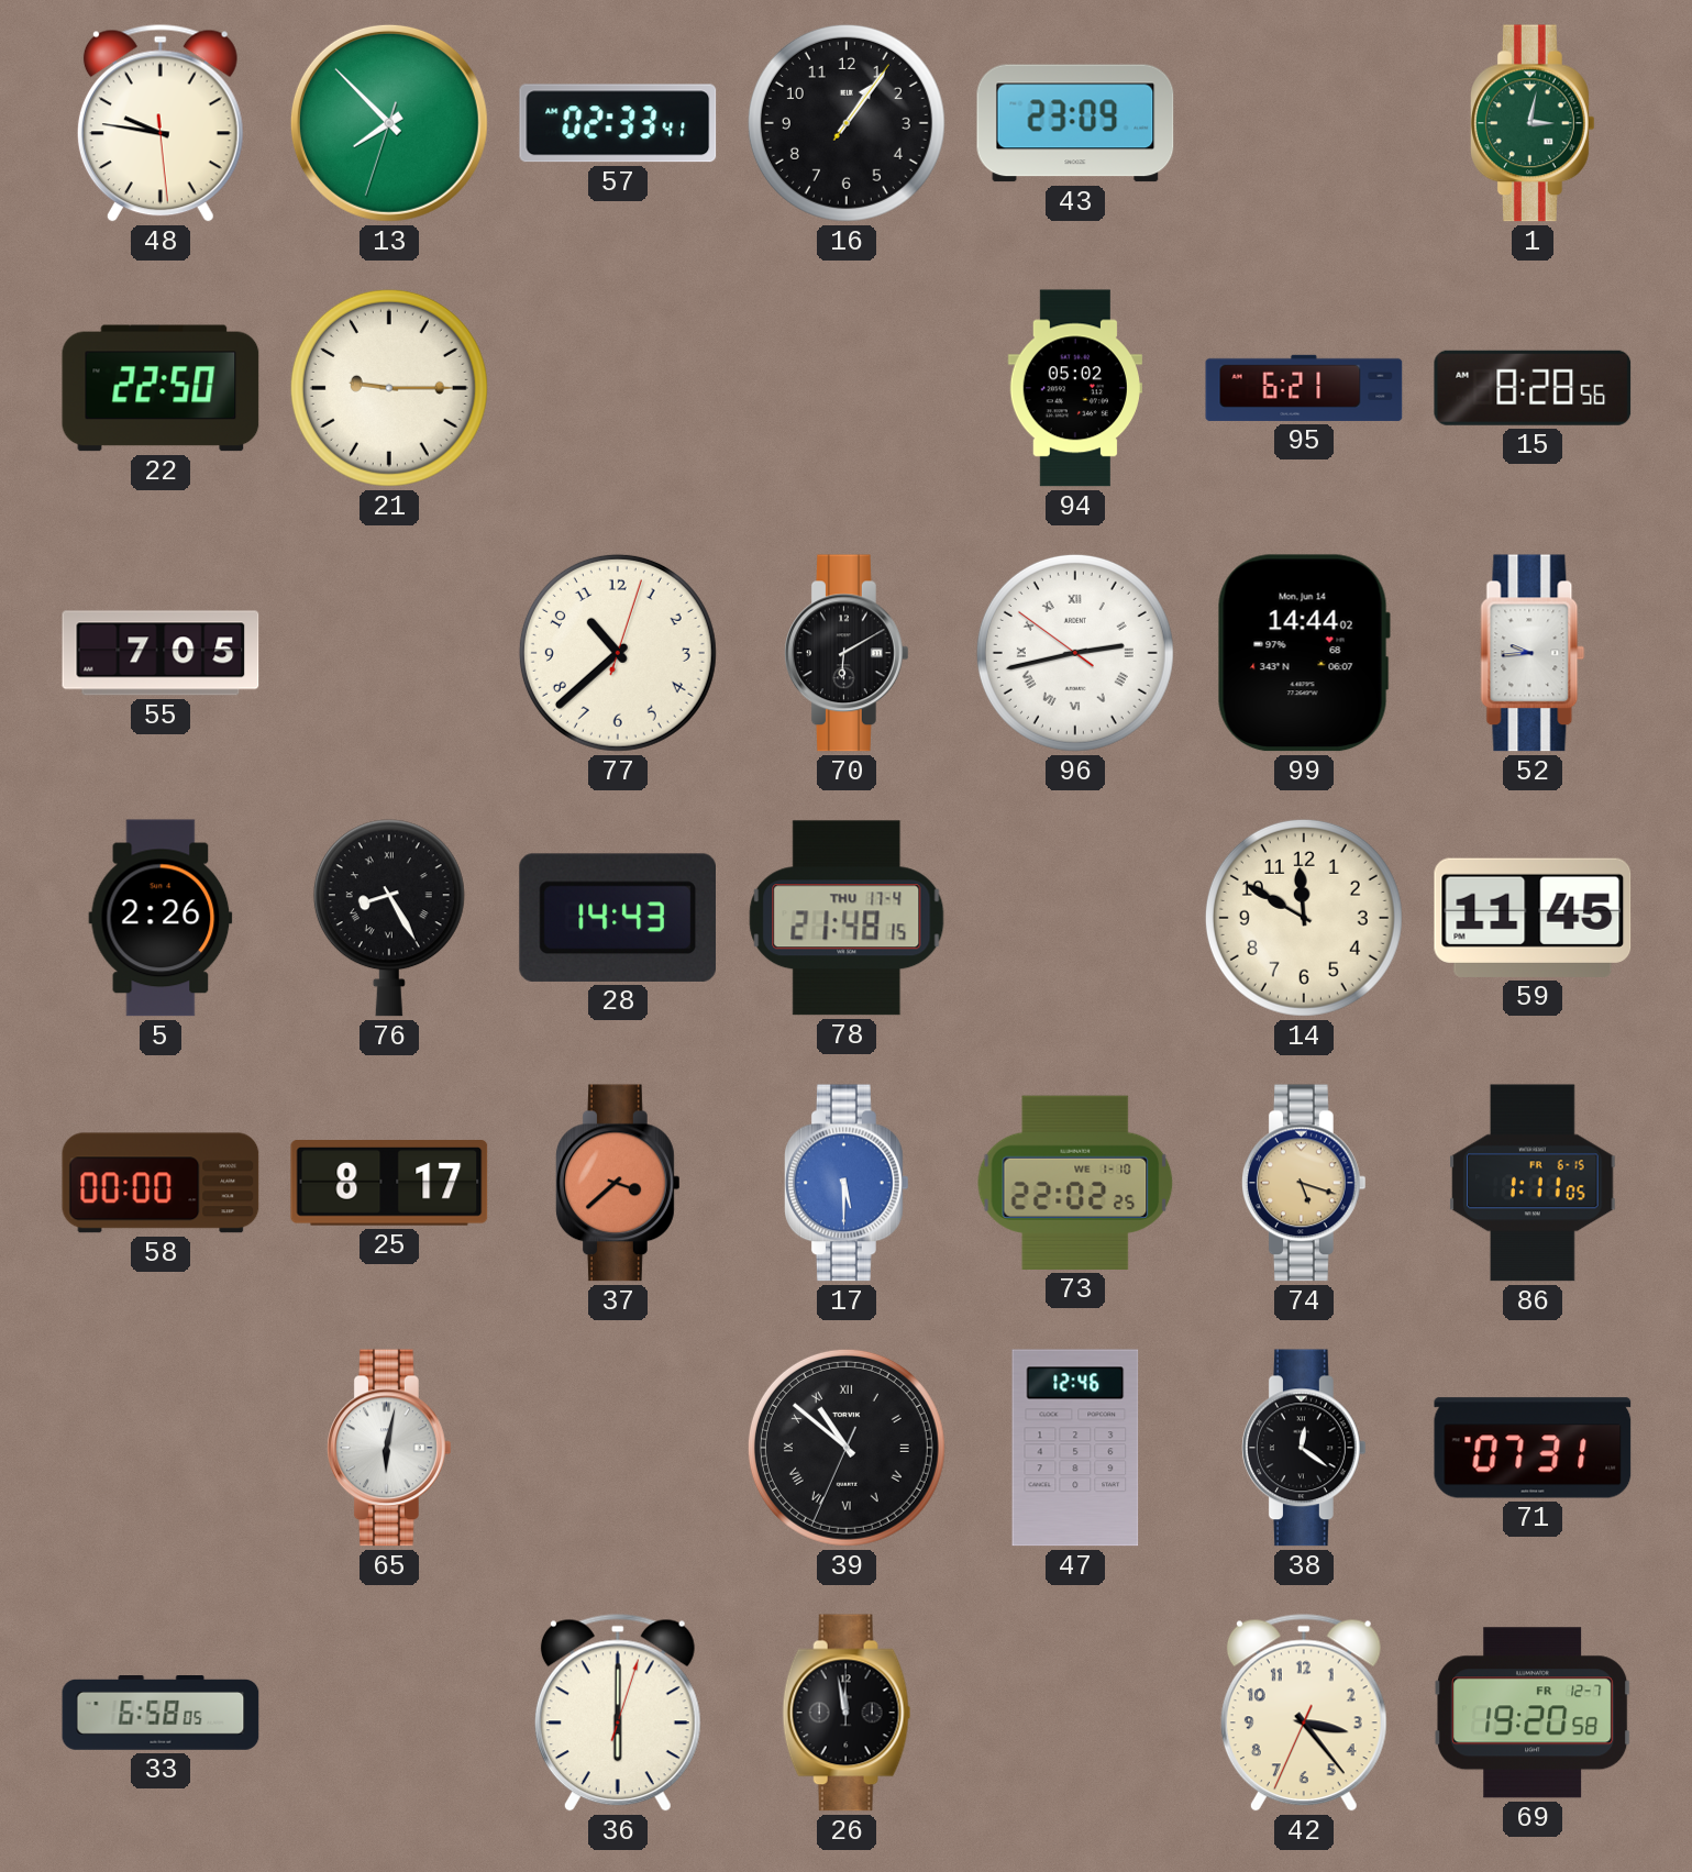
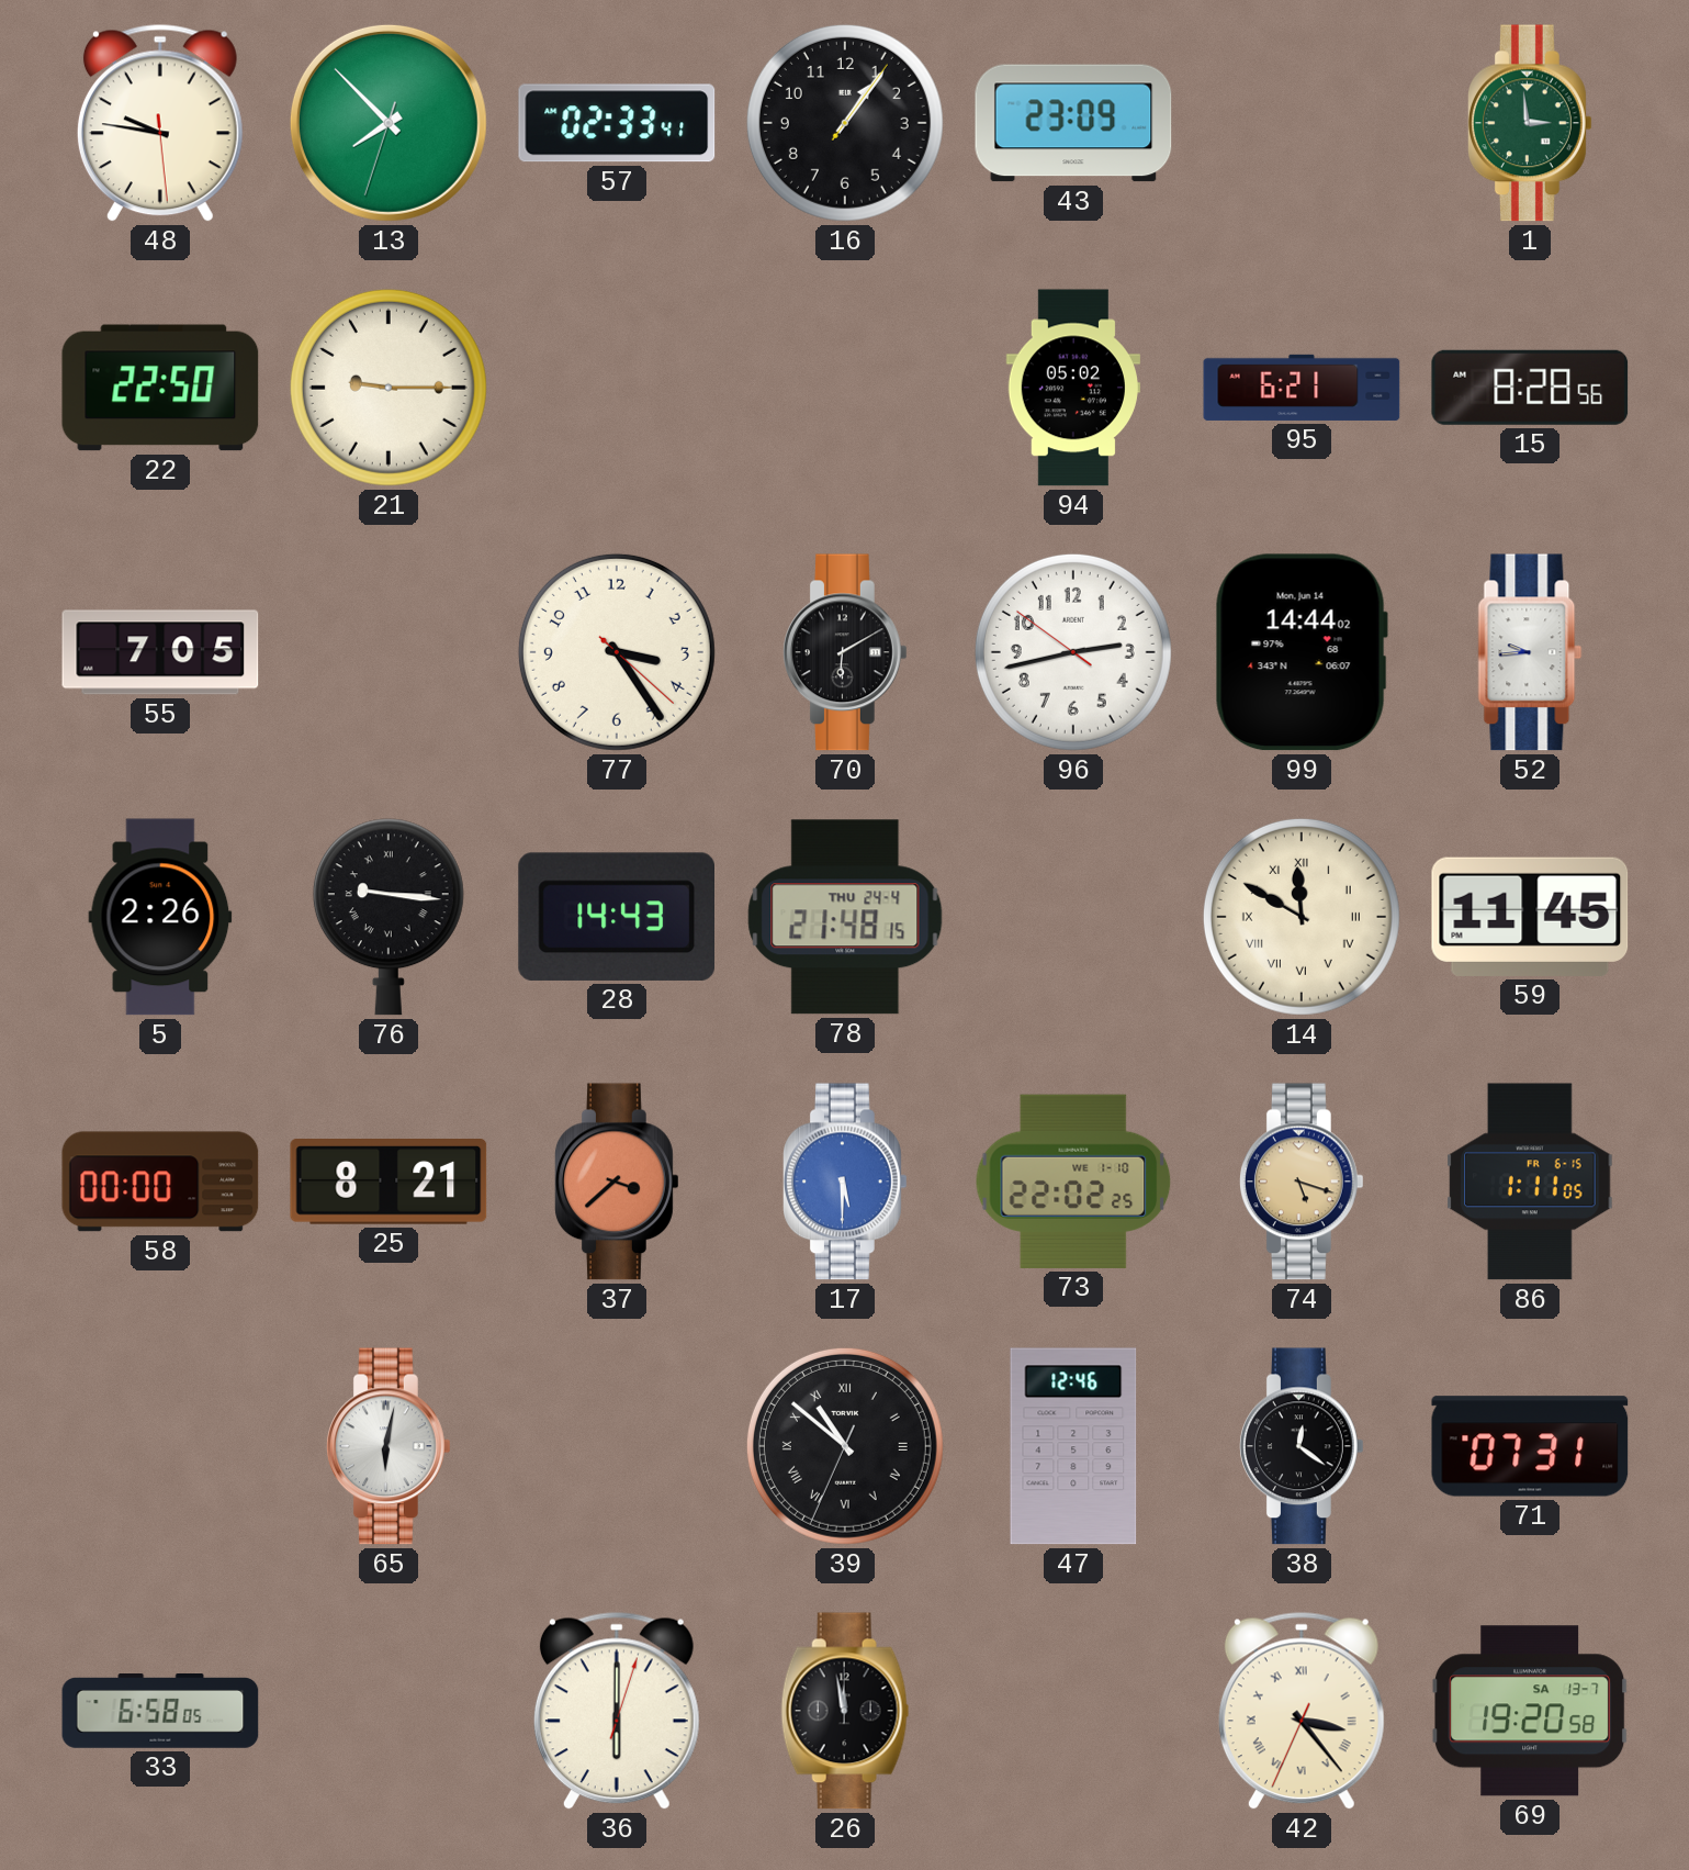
1: 3:02 -> 2:59
77: 10:38 -> 3:24
96 numerals: Roman -> Arabic
76: 8:25 -> 9:16
78 date: THU 17-4 -> THU 24-4
14 numerals: Arabic -> Roman
25: 8:17 -> 8:21
42 numerals: Arabic -> Roman
69 date: FR 12-7 -> SA 13-7
